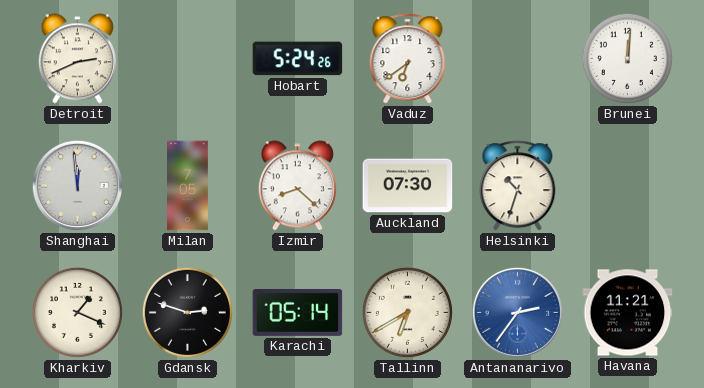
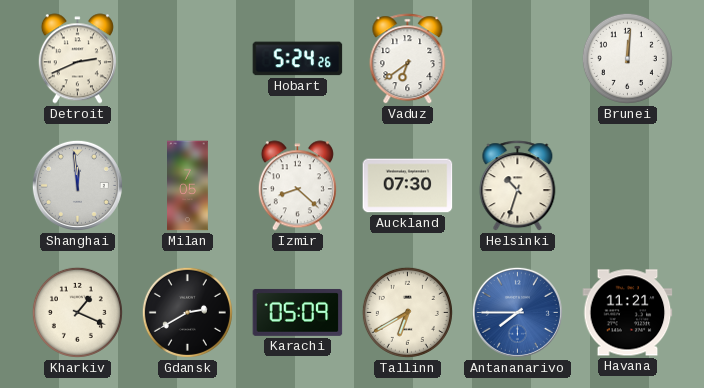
Gdansk: 2:48 -> 2:40
Karachi: 05:14 -> 05:09
Antananarivo: 2:36 -> 7:45
